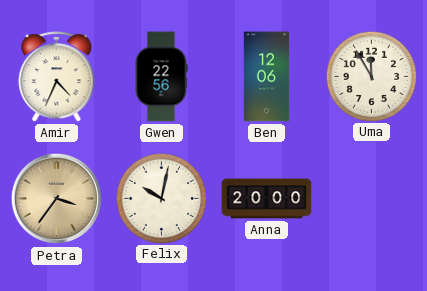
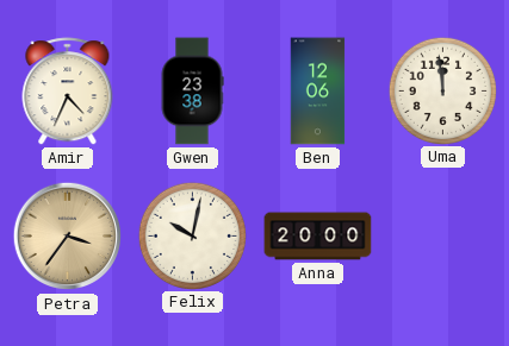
Gwen: 22:56 -> 23:38
Uma: 11:55 -> 11:59
